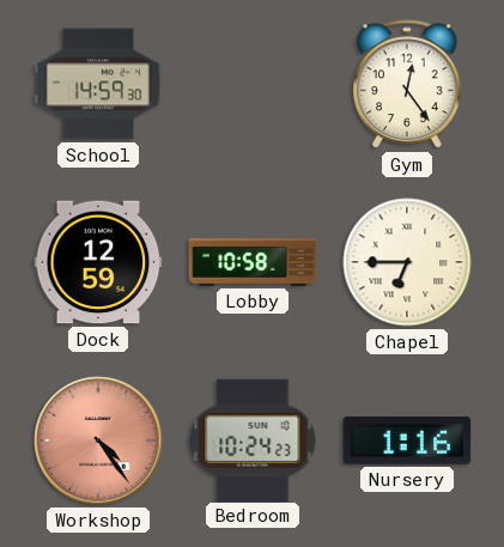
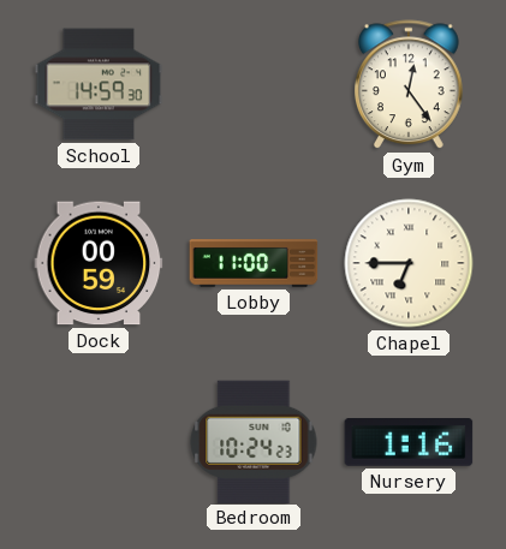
Dock: 12:59 -> 00:59
Lobby: 10:58 -> 11:00
Workshop: 4:24 -> none
